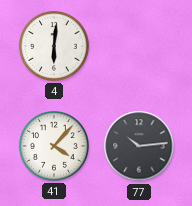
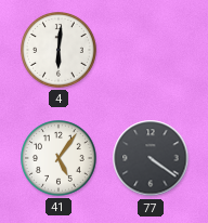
41: 4:07 -> 5:06
77: 10:14 -> 4:21
